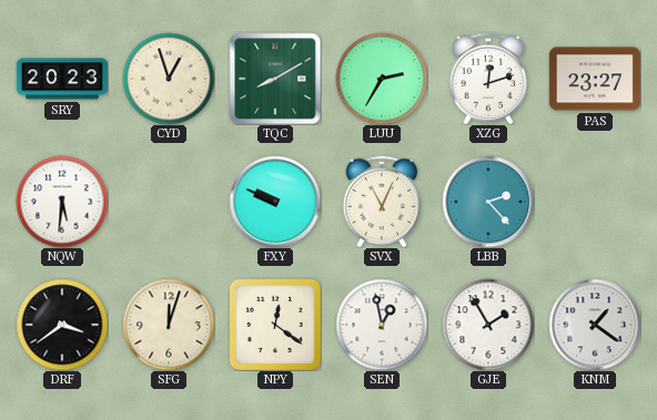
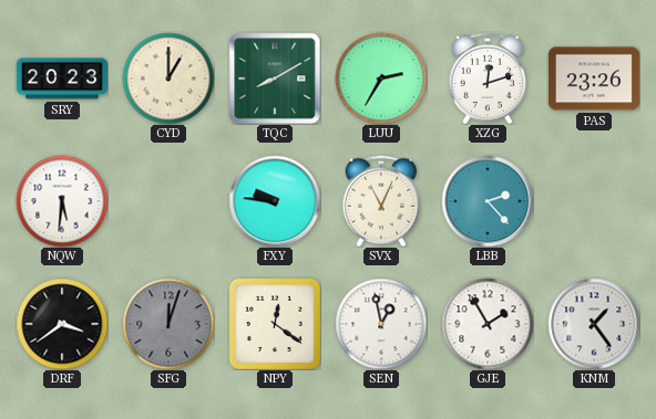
CYD: 12:57 -> 1:00
PAS: 23:27 -> 23:26
FXY: 9:49 -> 9:46
SFG dial: cream -> grey
KNM: 1:21 -> 1:24
